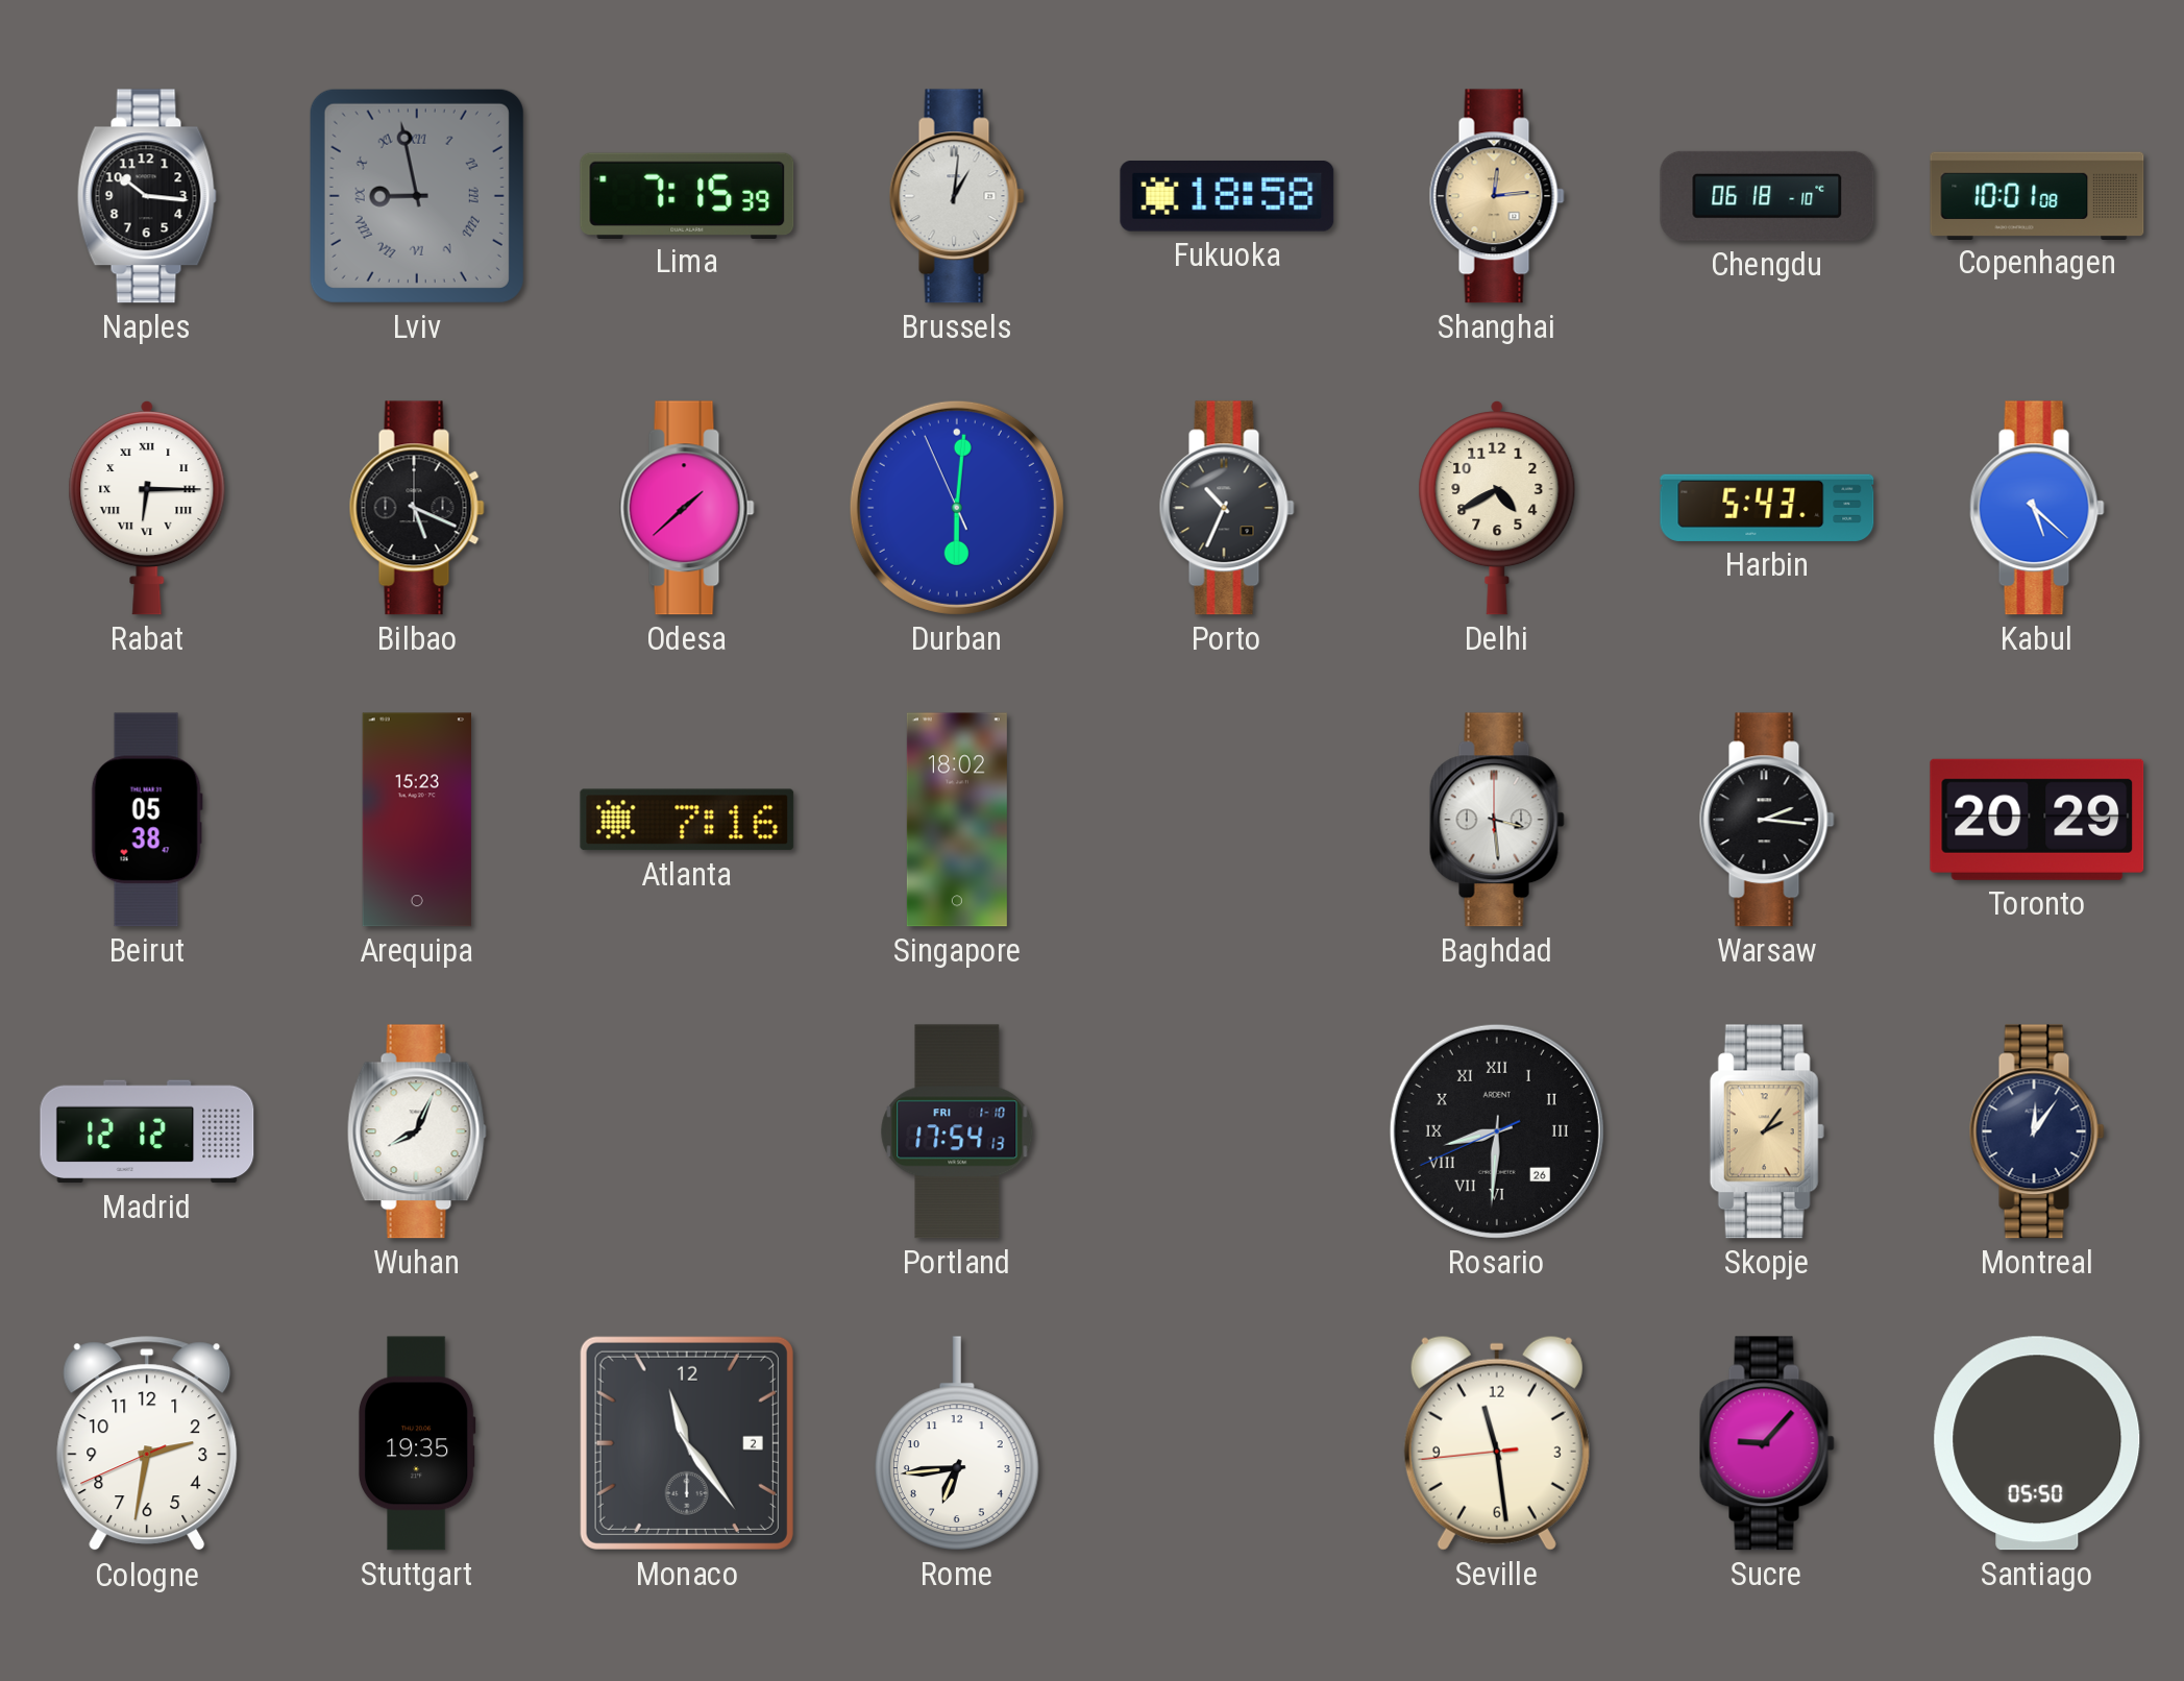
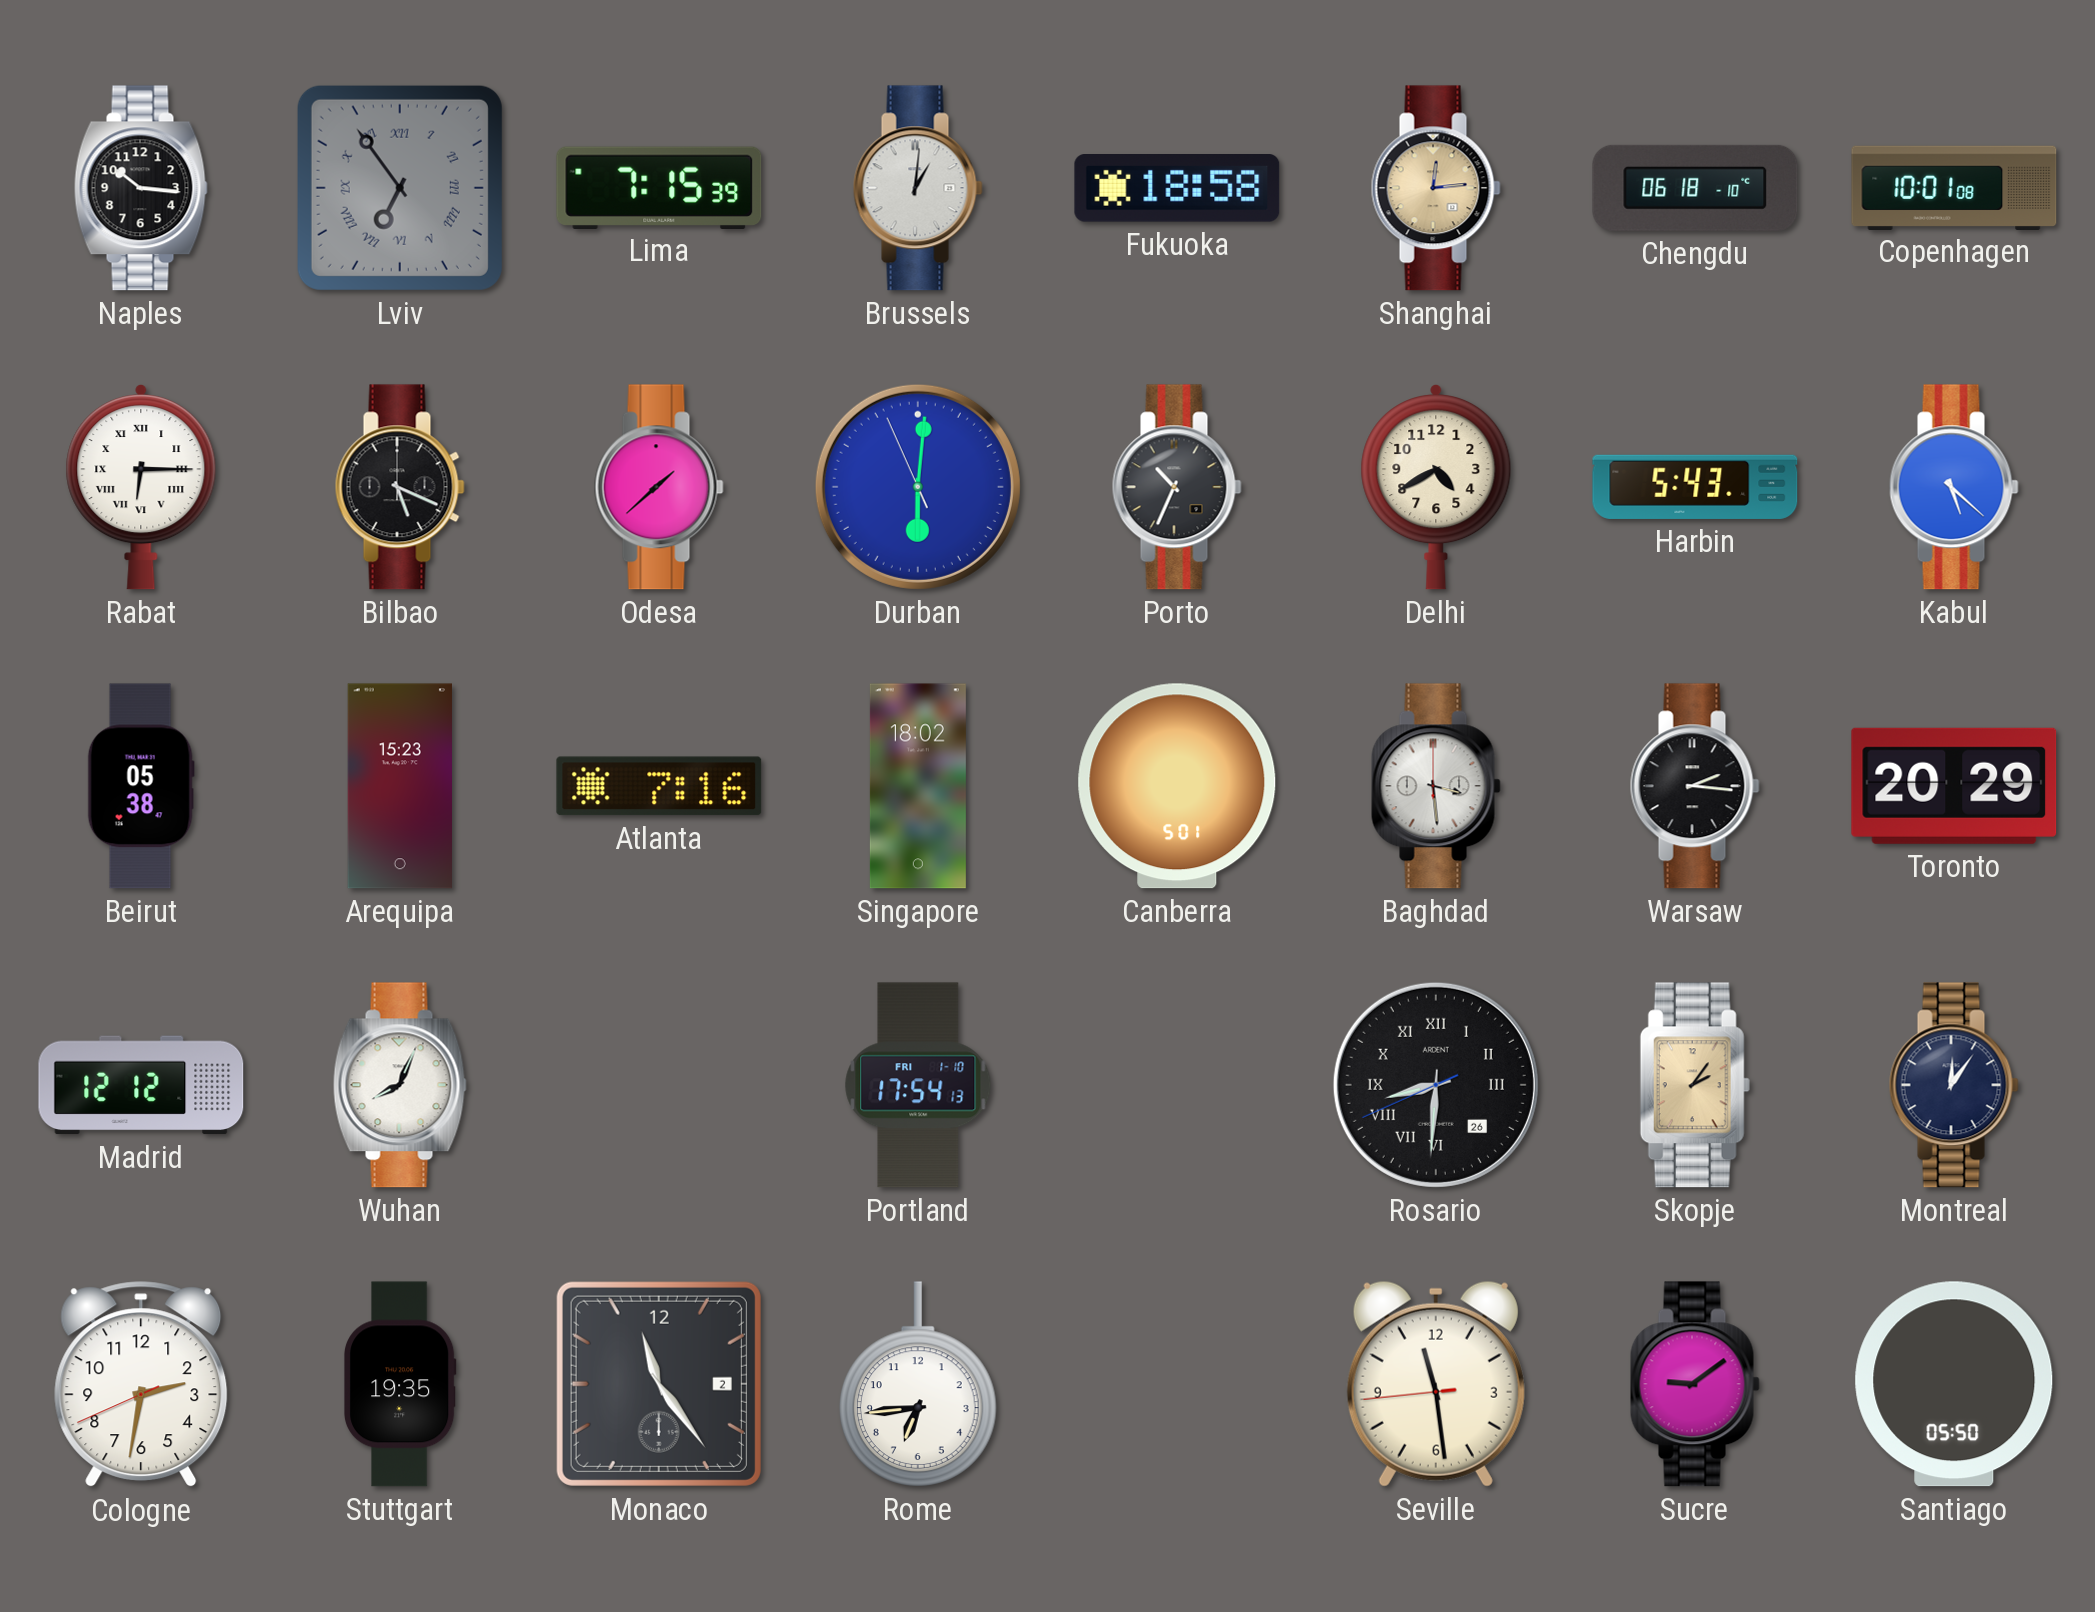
Lviv: 8:58 -> 6:54
Canberra: none -> 5:01
Sucre: 9:07 -> 9:09
